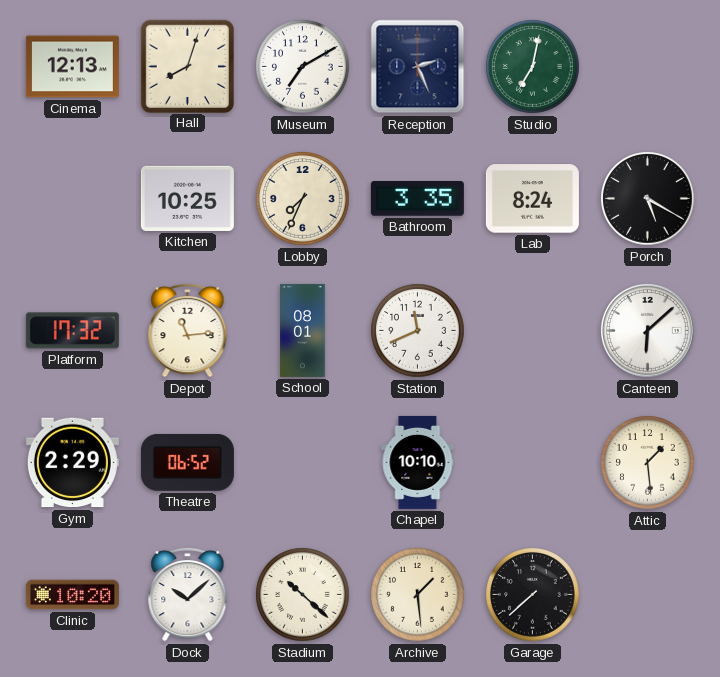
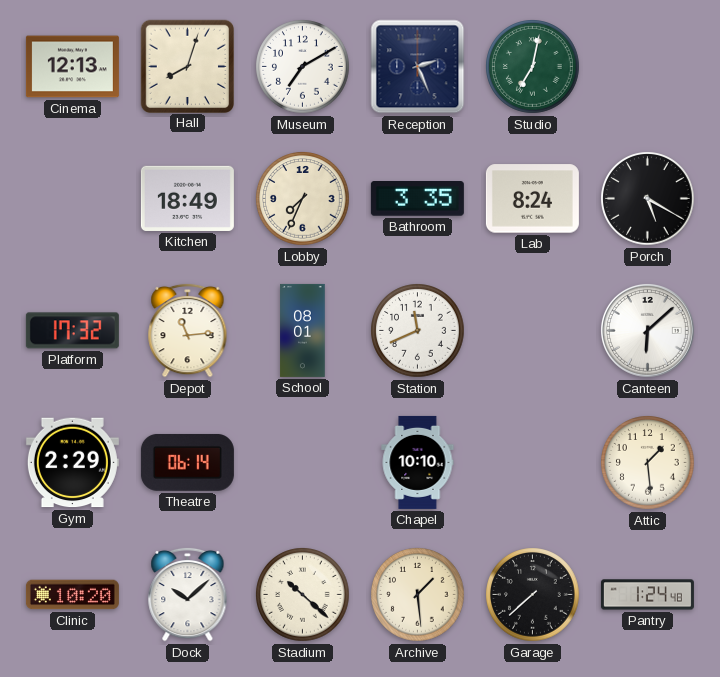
Kitchen: 10:25 -> 18:49
Theatre: 06:52 -> 06:14
Pantry: none -> 1:24
